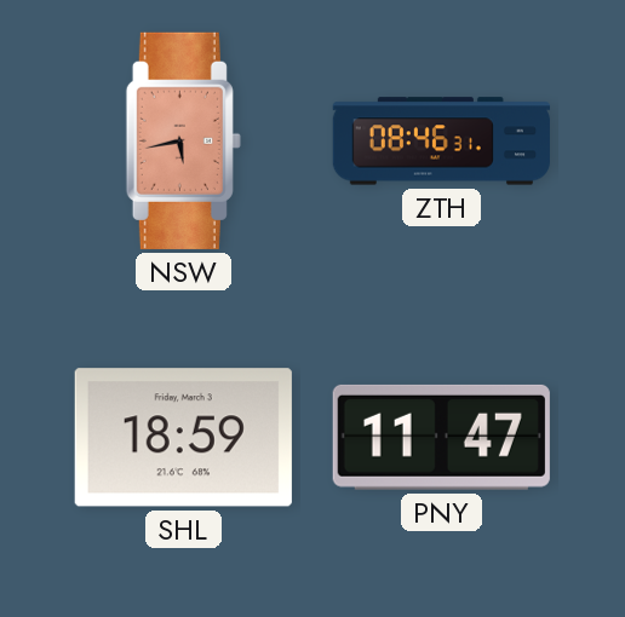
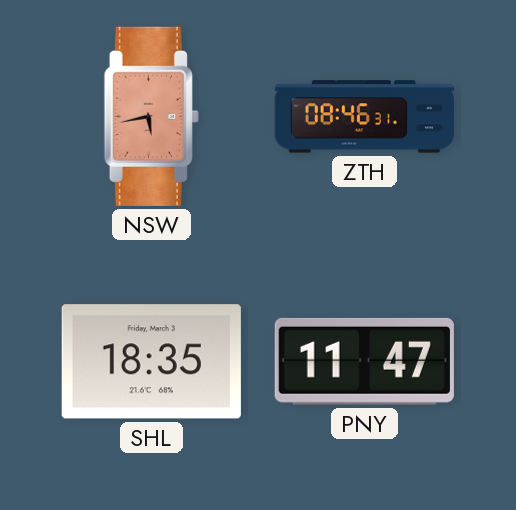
SHL: 18:59 -> 18:35
